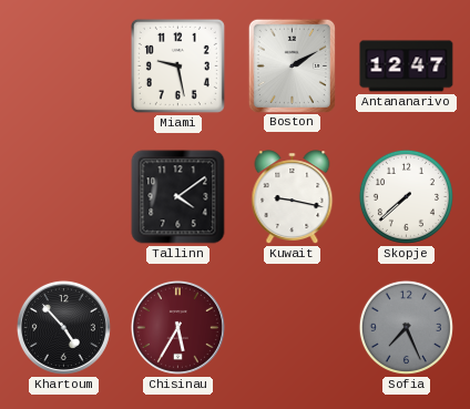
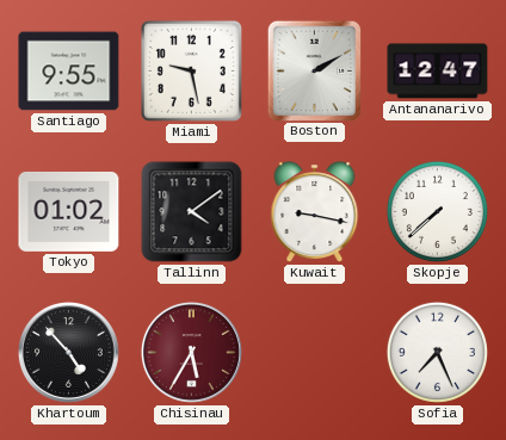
Santiago: none -> 9:55
Tokyo: none -> 01:02
Sofia dial: grey -> white
